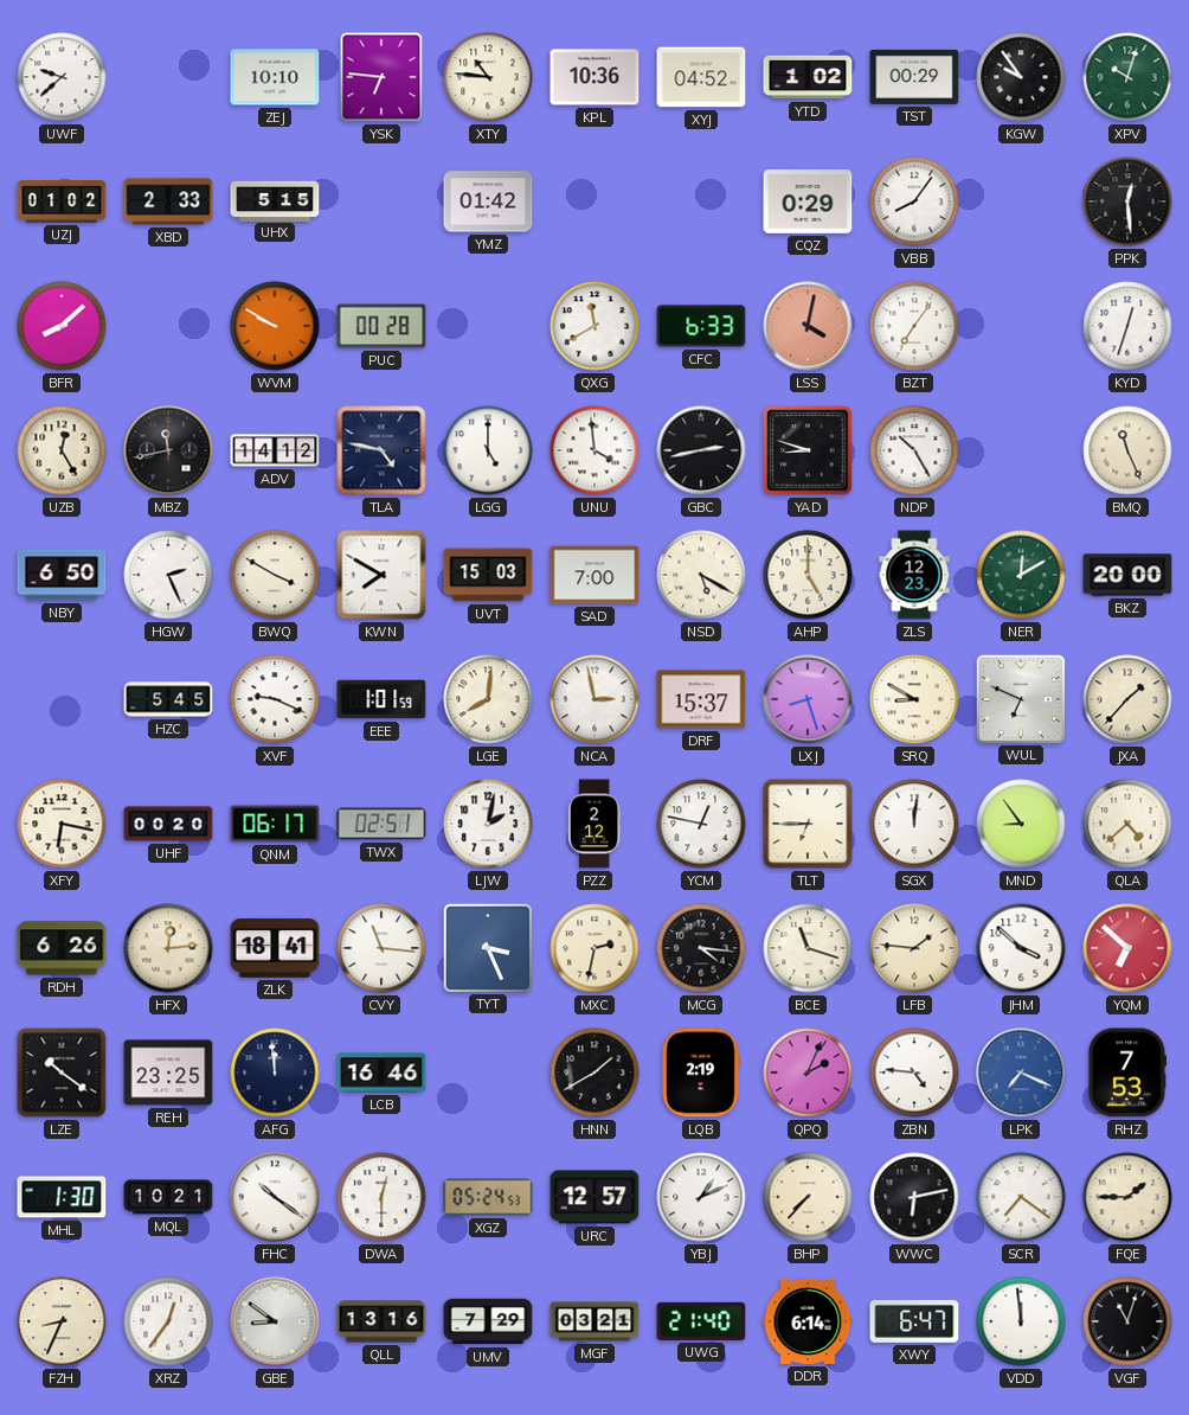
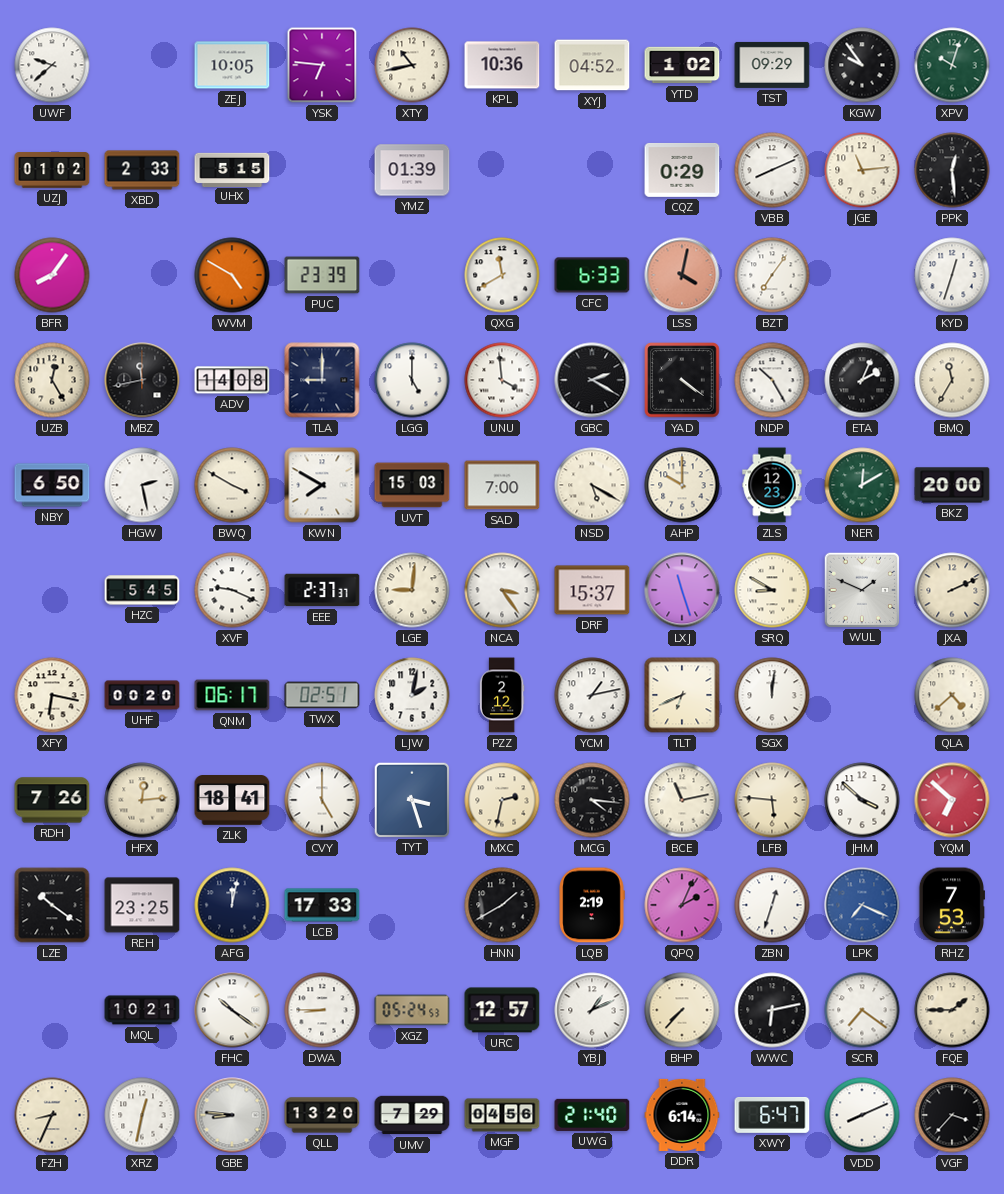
ZEJ: 10:10 -> 10:05
XTY: 10:46 -> 10:43
TST: 00:29 -> 09:29
YMZ: 01:42 -> 01:39
VBB: 8:06 -> 8:11
JGE: none -> 11:14
BFR: 8:08 -> 8:06
WVM: 9:50 -> 4:50
PUC: 00:28 -> 23:39
ADV: 14:12 -> 14:08
TLA: 4:47 -> 9:00
GBC: 2:43 -> 2:20
YAD: 8:48 -> 4:21
ETA: none -> 2:04
BMQ: 11:26 -> 11:35
HGW: 2:26 -> 2:28
AHP: 5:00 -> 10:00
EEE: 1:01 -> 2:37
LGE: 8:01 -> 9:01
NCA: 2:58 -> 3:24
LXJ: 8:27 -> 11:27
WUL: 6:49 -> 1:49
JXA: 1:37 -> 2:11
YCM: 12:47 -> 1:13
TLT: 6:45 -> 6:41
MND: 8:54 -> none
RDH: 6:26 -> 7:26
CVY: 11:16 -> 5:00
TYT: 3:26 -> 3:27
BCE: 11:18 -> 11:13
LFB: 1:46 -> 5:46
AFG: 11:59 -> 12:02
LCB: 16:46 -> 17:33
ZBN: 4:46 -> 12:33
MHL: 1:30 -> none
DWA: 12:30 -> 8:45
XRZ: 12:36 -> 12:32
GBE: 8:51 -> 8:46
QLL: 13:16 -> 13:20
MGF: 03:21 -> 04:56
VDD: 11:59 -> 8:11
VGF: 11:03 -> 3:37
